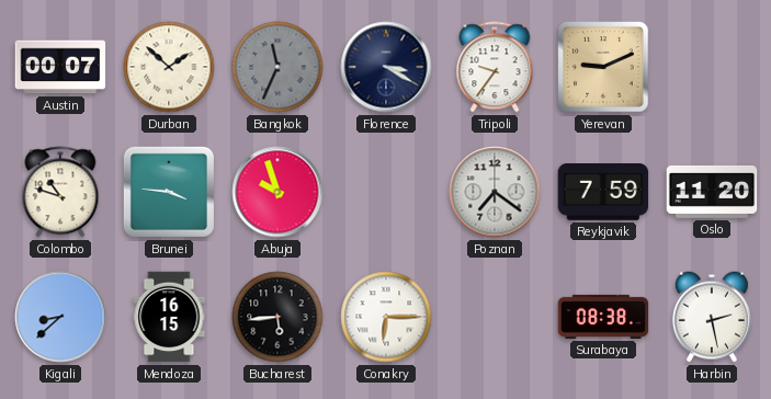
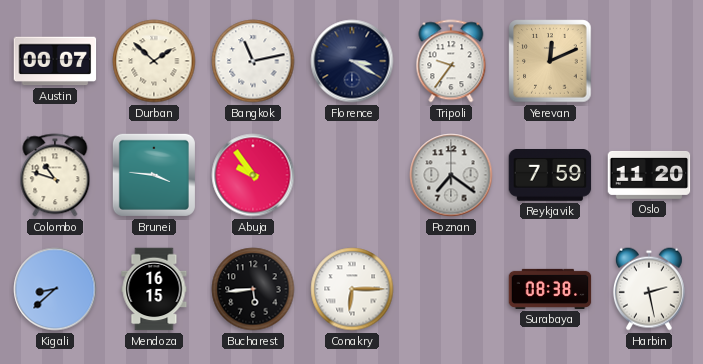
Bangkok: 11:34 -> 11:13
Bangkok dial: grey -> white
Yerevan: 9:11 -> 12:11
Abuja: 9:57 -> 9:54
